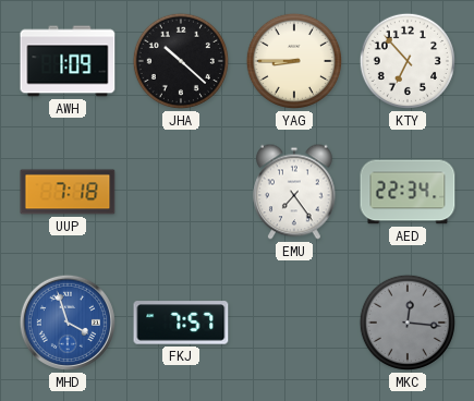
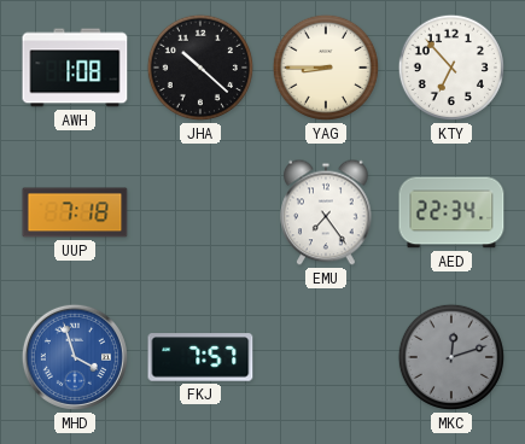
AWH: 1:09 -> 1:08
MKC: 12:16 -> 12:12
